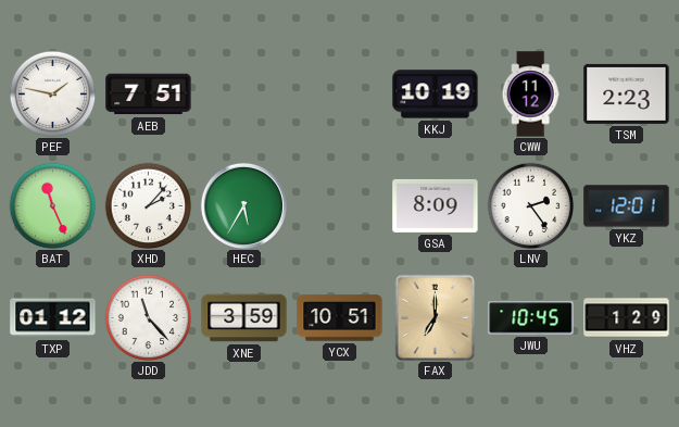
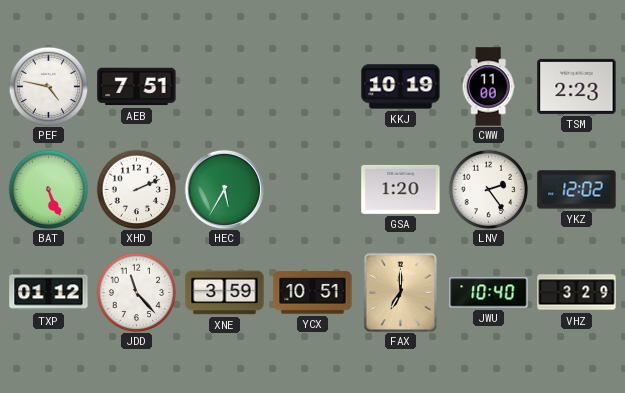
PEF: 1:47 -> 4:47
CWW: 11:12 -> 11:00
BAT: 11:26 -> 5:26
XHD: 2:07 -> 2:11
GSA: 8:09 -> 1:20
YKZ: 12:01 -> 12:02
JWU: 10:45 -> 10:40
VHZ: 1:29 -> 3:29
